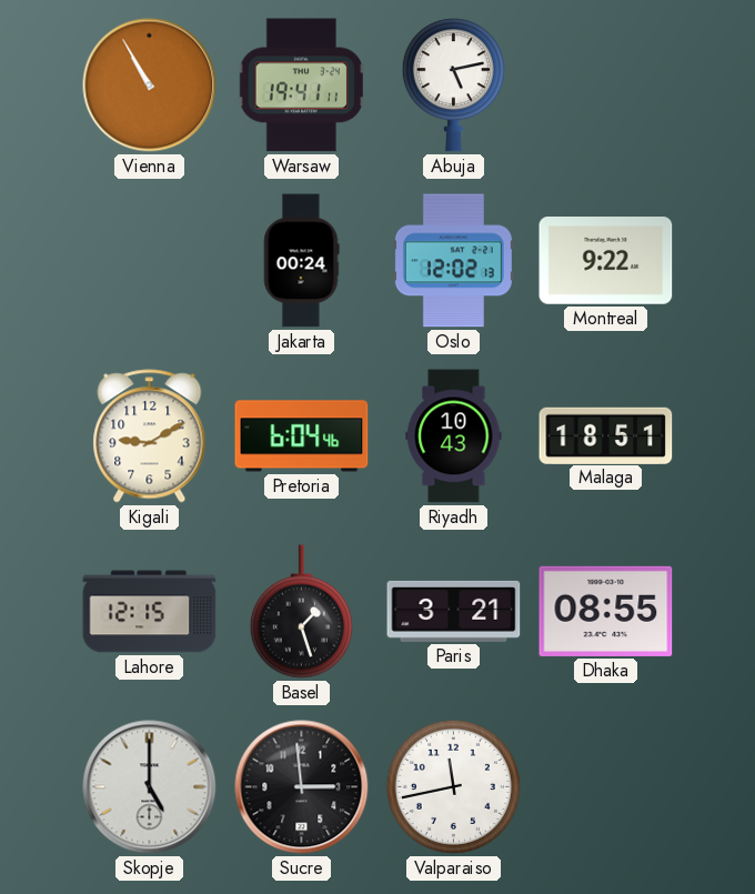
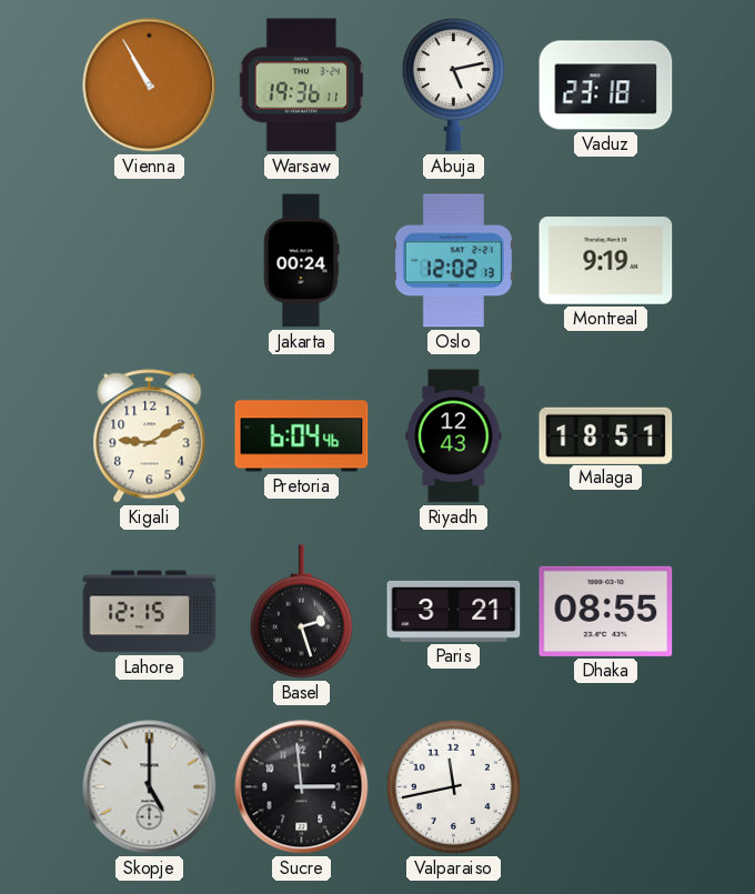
Warsaw: 19:41 -> 19:36
Vaduz: none -> 23:18
Montreal: 9:22 -> 9:19
Riyadh: 10:43 -> 12:43
Basel: 1:27 -> 2:27
